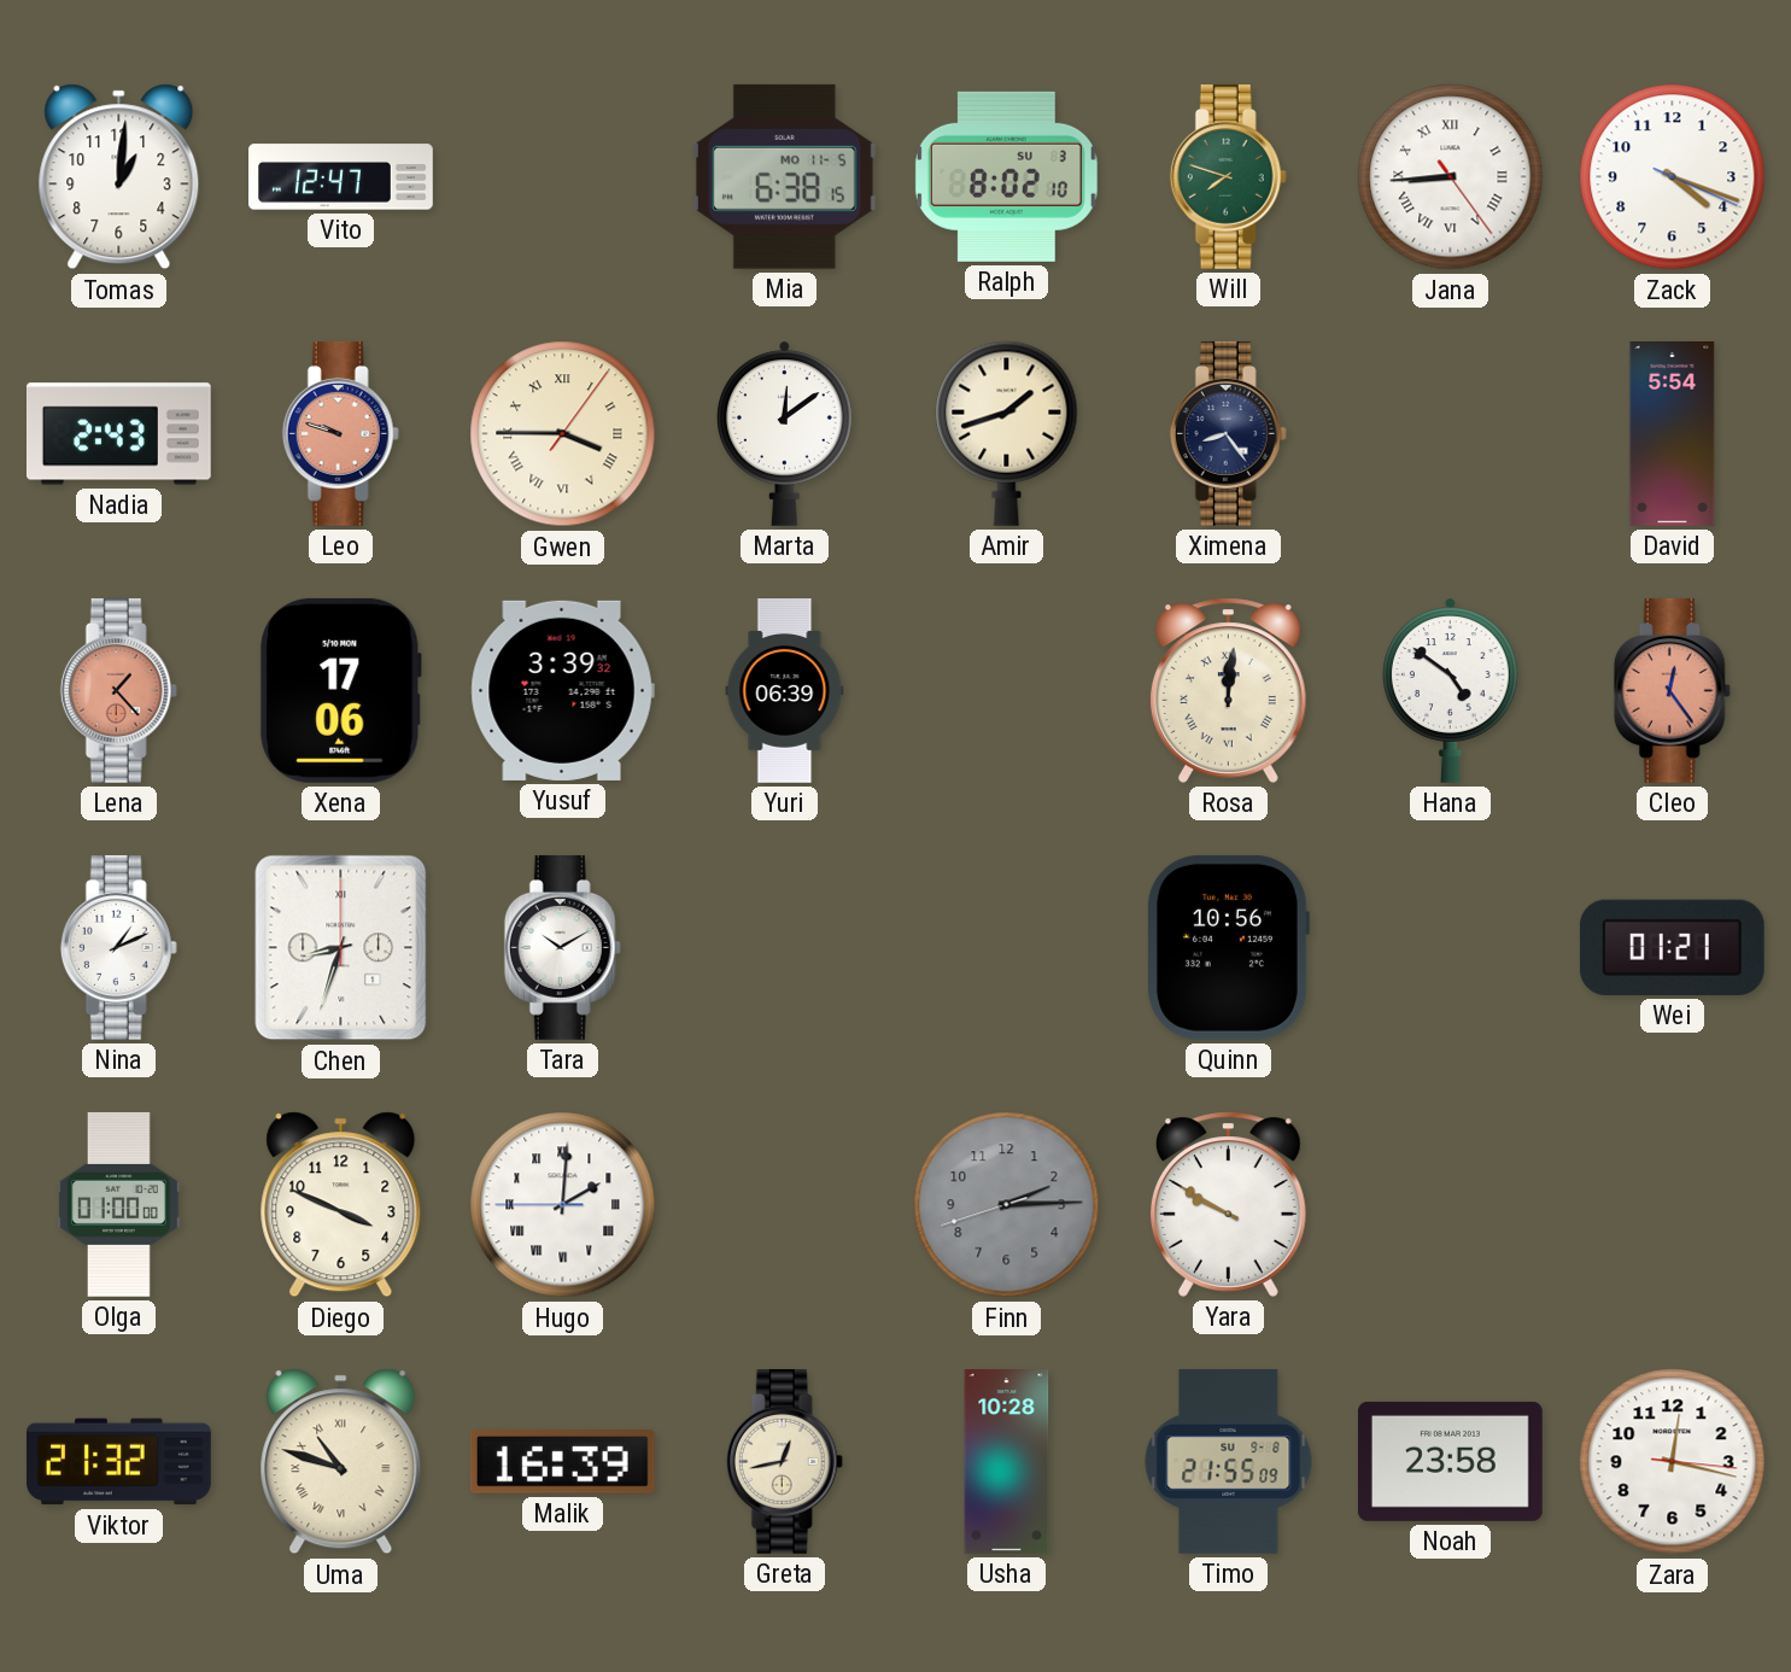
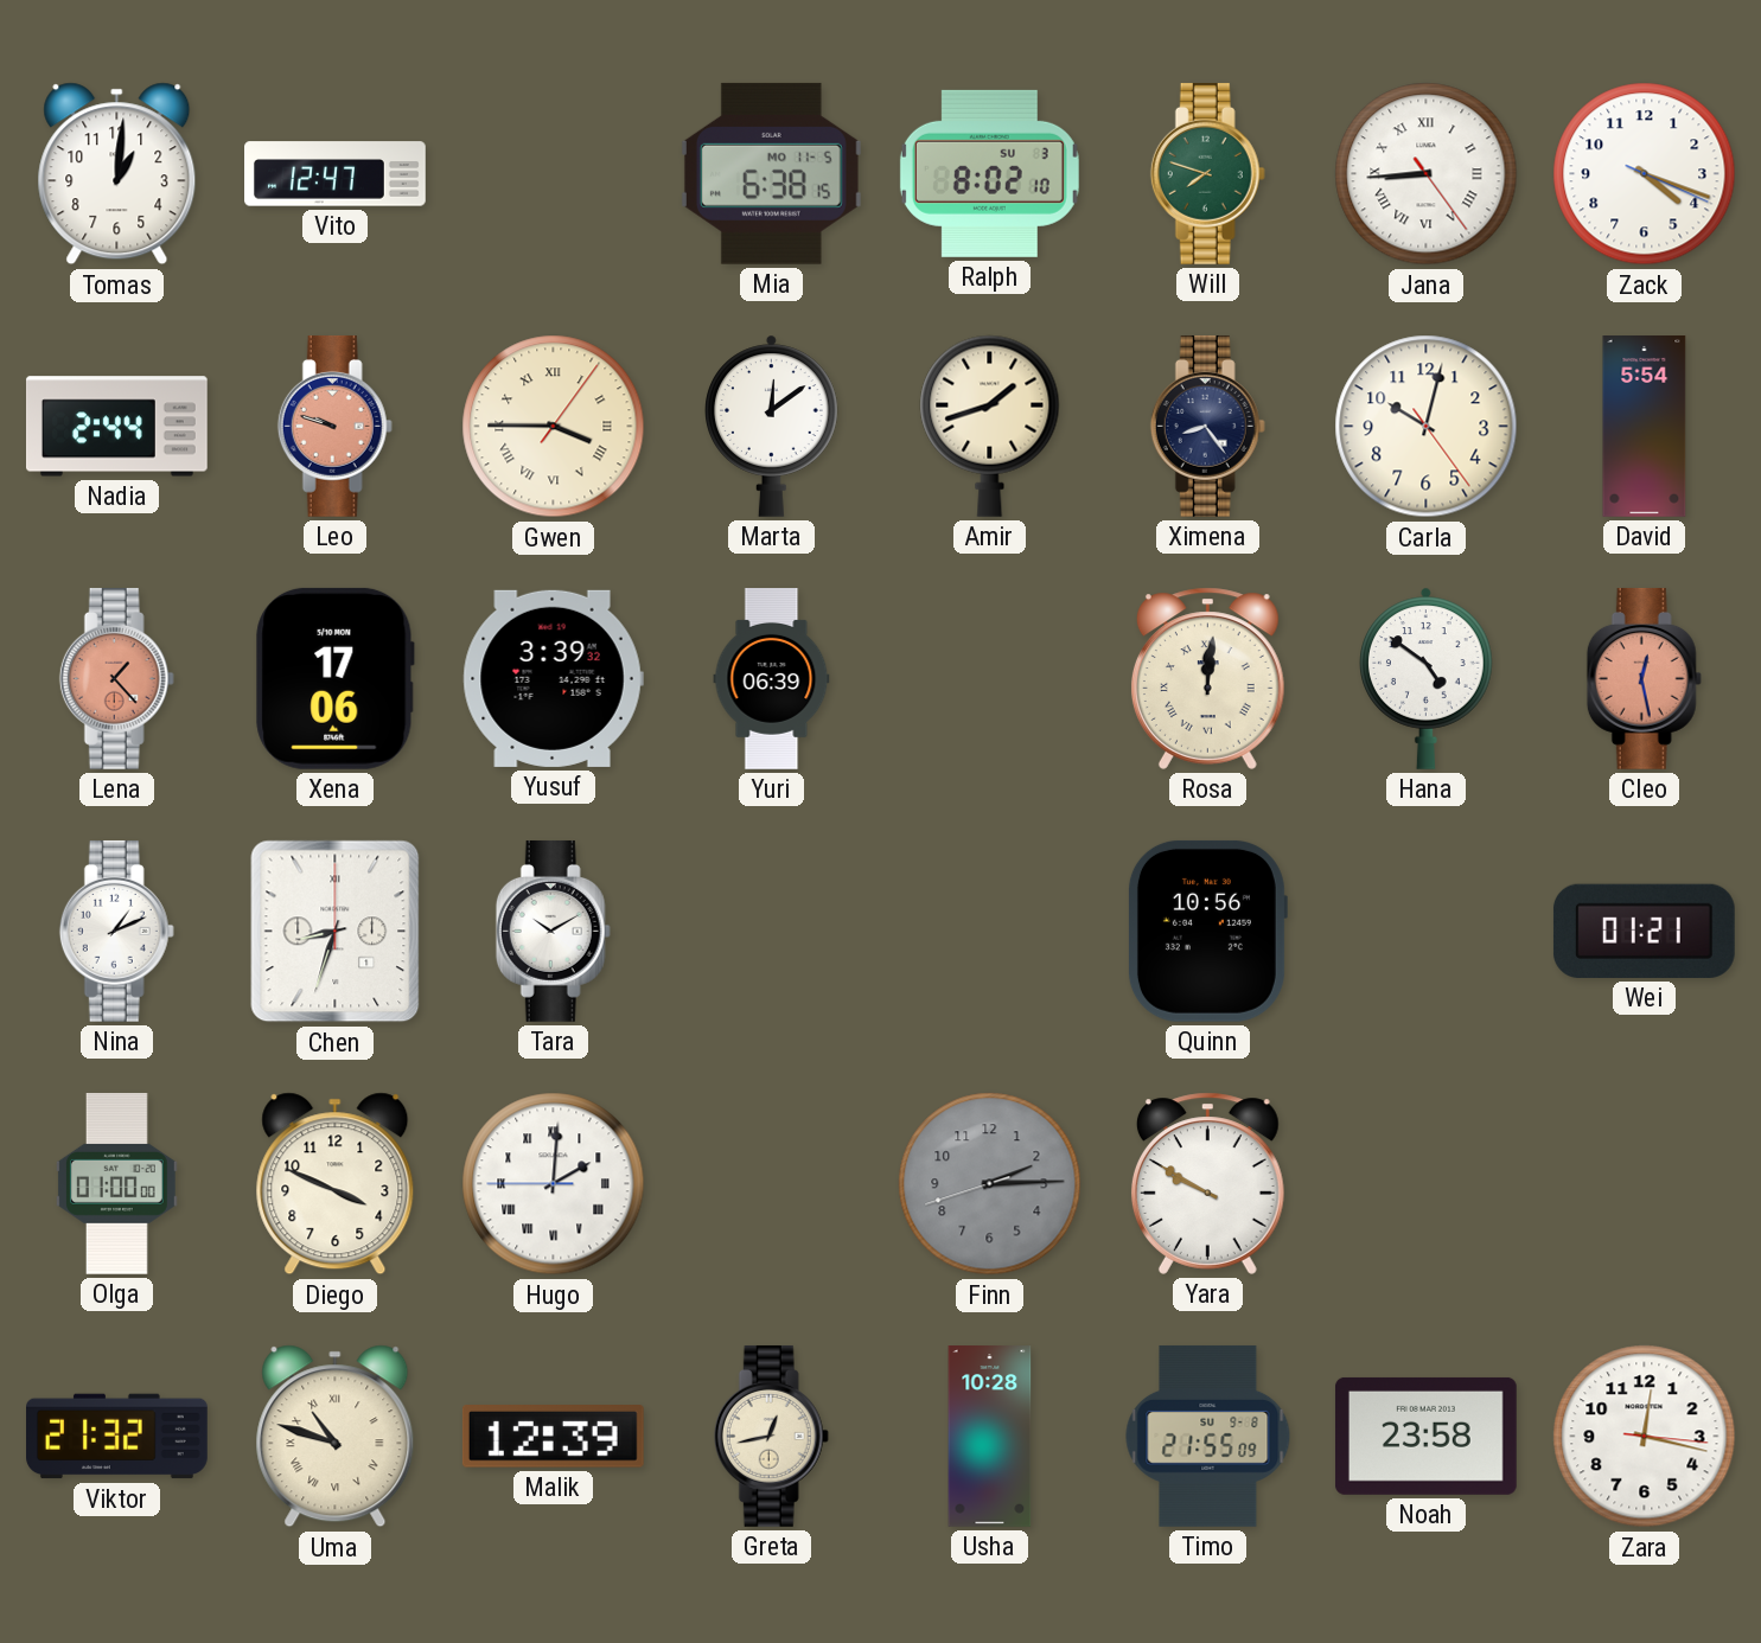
Nadia: 2:43 -> 2:44
Carla: none -> 10:02
Cleo: 12:24 -> 12:28
Malik: 16:39 -> 12:39
